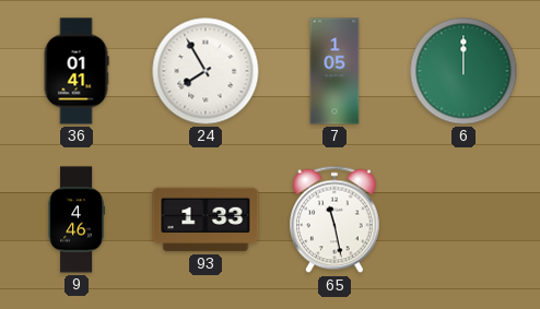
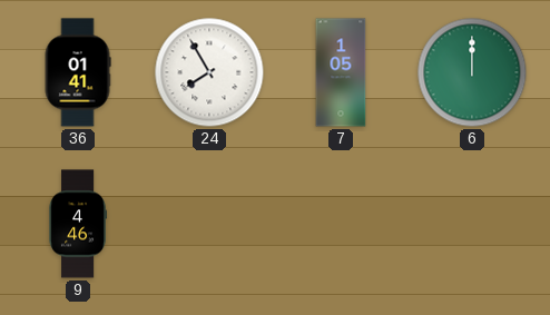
93: 1:33 -> none
65: 11:28 -> none
